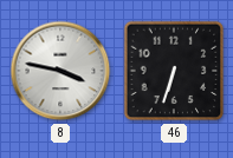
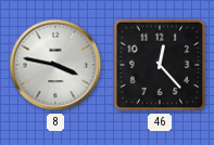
46: 6:33 -> 12:23
